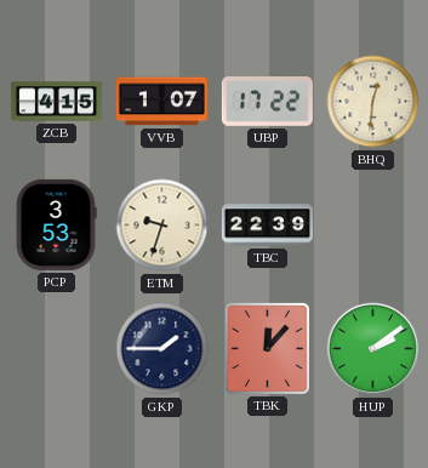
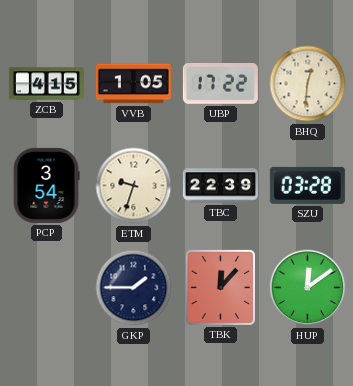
VVB: 1:07 -> 1:05
PCP: 3:53 -> 3:54
SZU: none -> 03:28
HUP: 2:09 -> 12:09
